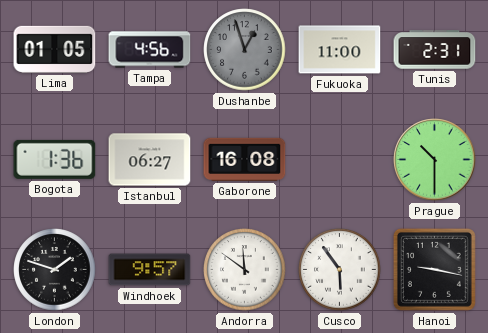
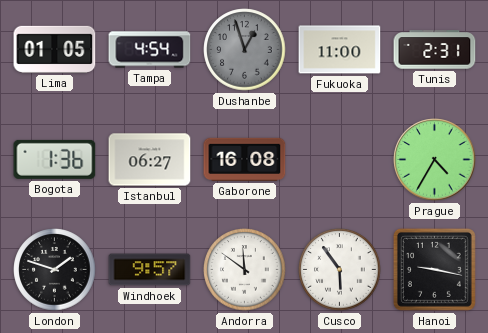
Tampa: 4:56 -> 4:54
Prague: 10:30 -> 4:35
